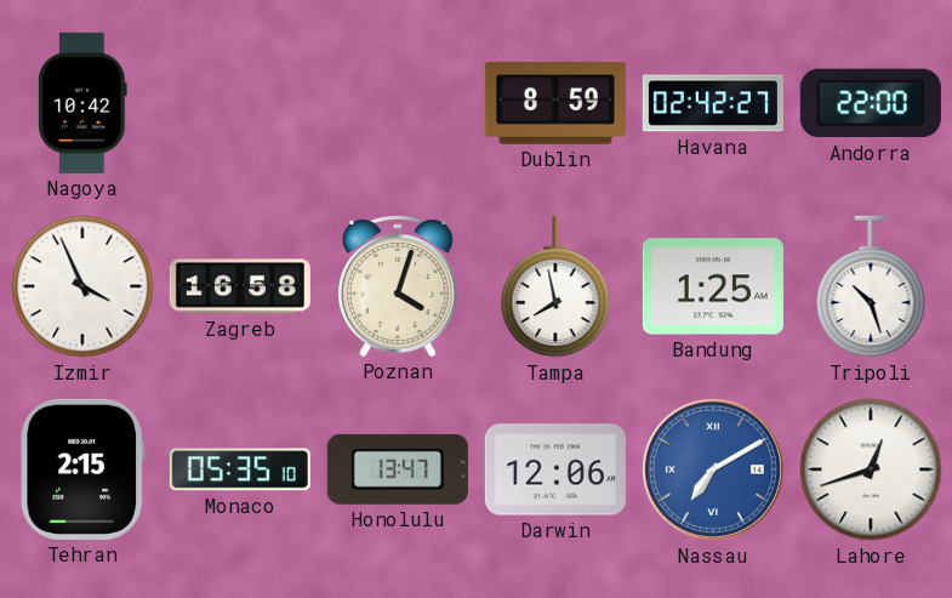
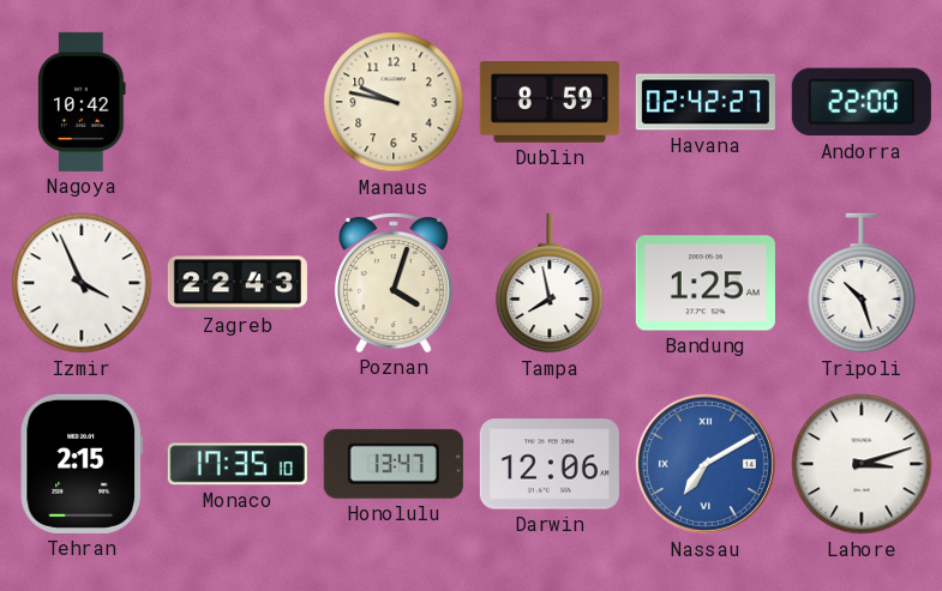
Manaus: none -> 9:47
Zagreb: 16:58 -> 22:43
Monaco: 05:35 -> 17:35
Lahore: 12:42 -> 3:12
